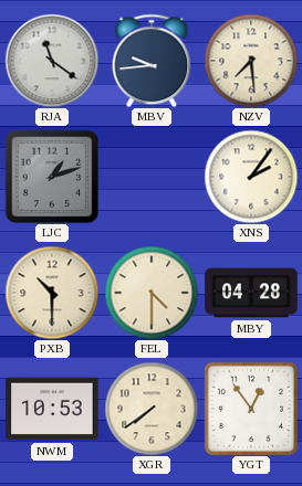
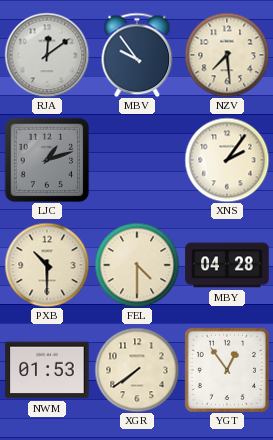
RJA: 11:21 -> 12:09
MBV: 9:44 -> 9:54
NWM: 10:53 -> 01:53
